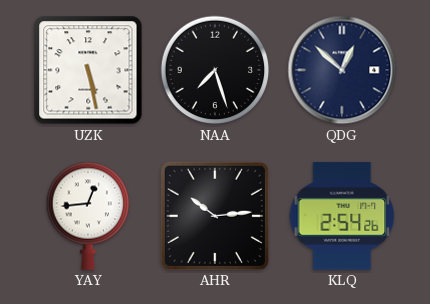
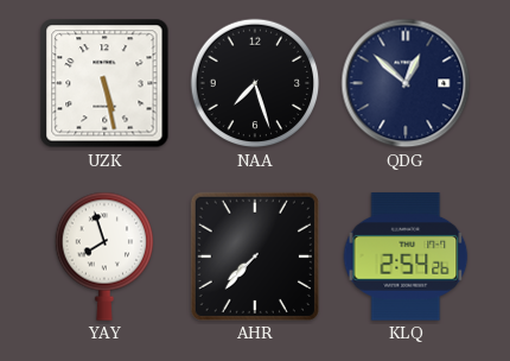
YAY: 12:44 -> 7:57
AHR: 10:14 -> 7:37
